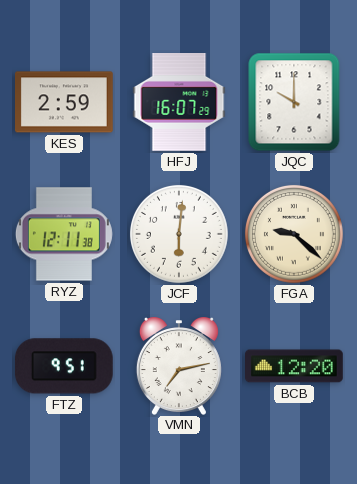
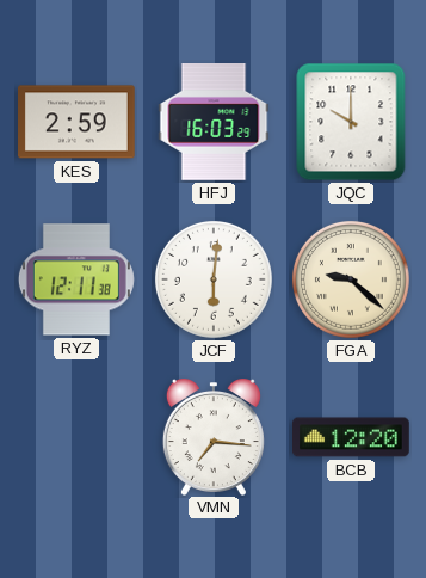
HFJ: 16:07 -> 16:03
FTZ: 9:51 -> none
VMN: 7:13 -> 7:16
